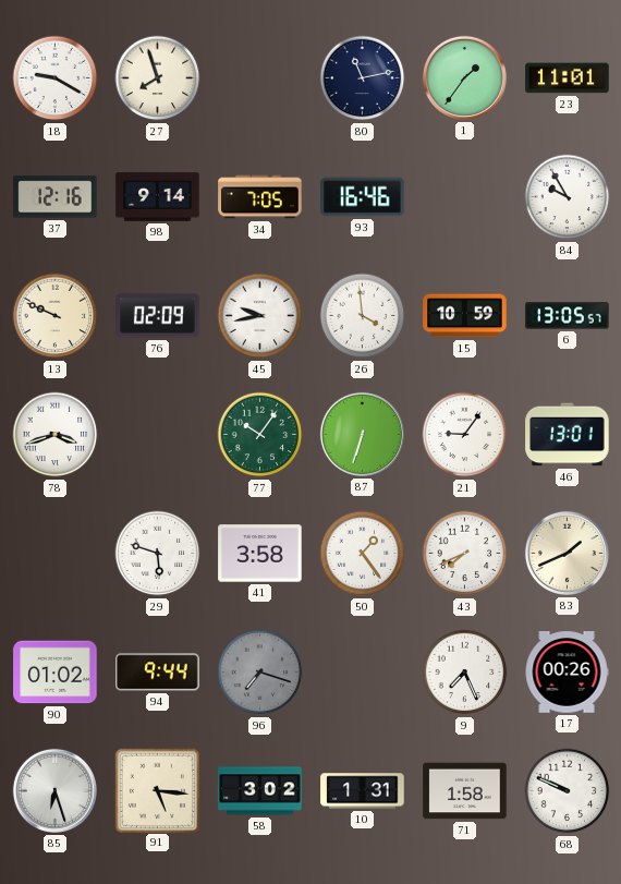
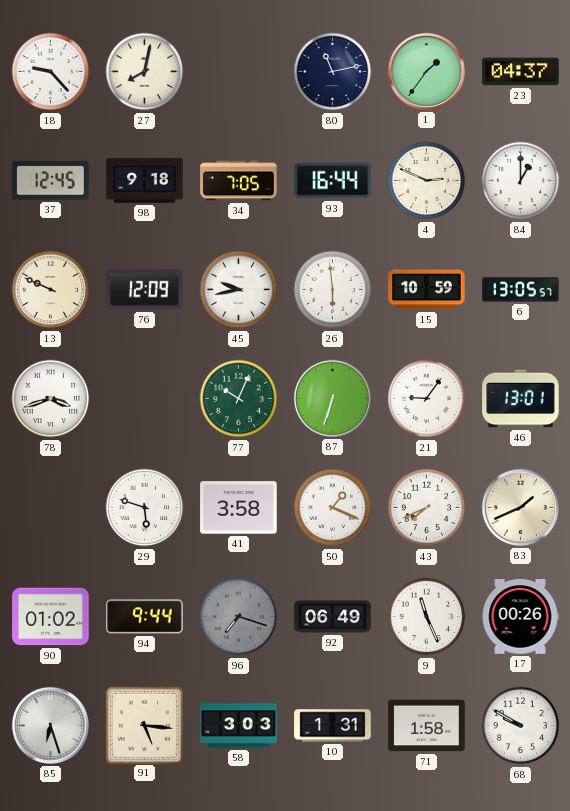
18: 9:20 -> 9:23
27: 7:57 -> 8:02
23: 11:01 -> 04:37
37: 12:16 -> 12:45
98: 9:14 -> 9:18
93: 16:46 -> 16:44
4: none -> 2:49
84: 9:55 -> 1:00
76: 02:09 -> 12:09
26: 3:59 -> 5:59
77: 10:06 -> 10:04
50: 1:24 -> 1:19
92: none -> 06:49
9: 7:26 -> 11:26
58: 3:02 -> 3:03
68: 9:49 -> 9:50
